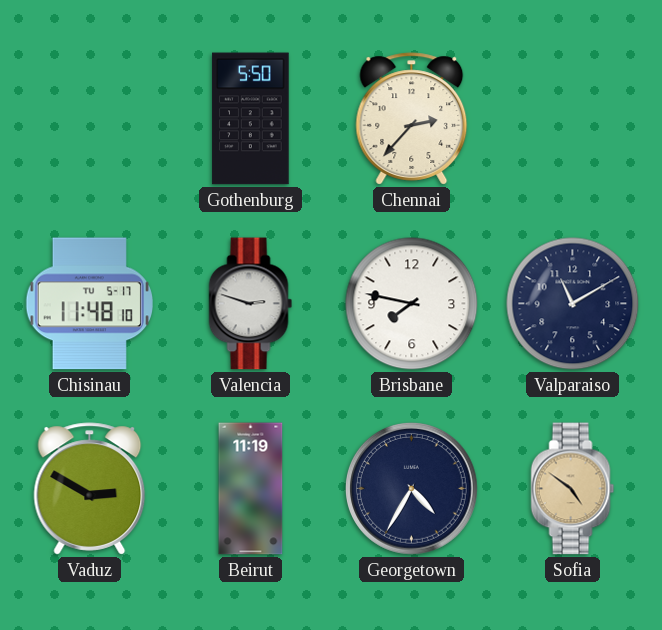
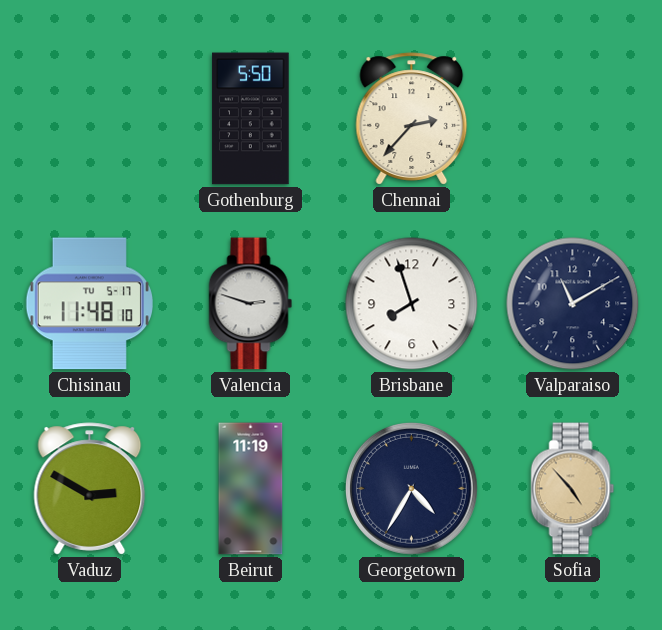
Brisbane: 7:47 -> 7:57
Sofia: 4:51 -> 4:53
